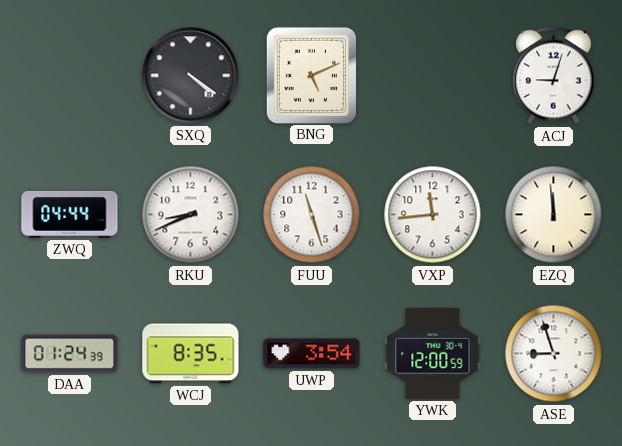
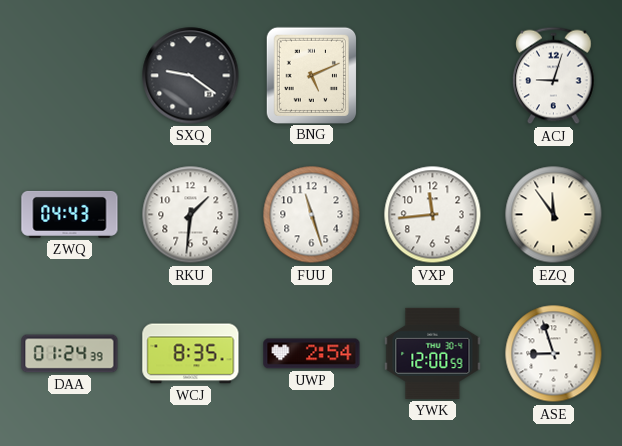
SXQ: 4:21 -> 9:21
ZWQ: 04:44 -> 04:43
RKU: 8:41 -> 1:31
EZQ: 11:59 -> 11:54
UWP: 3:54 -> 2:54
